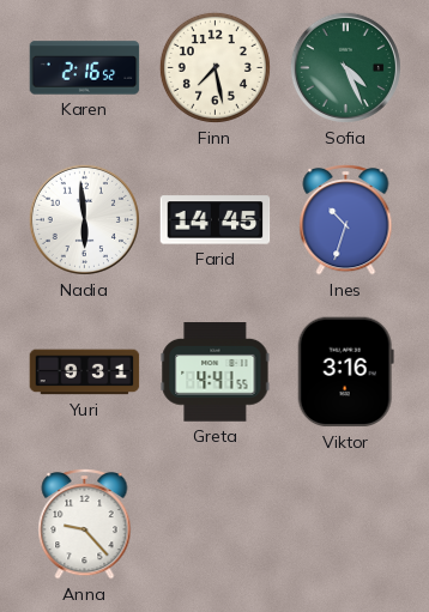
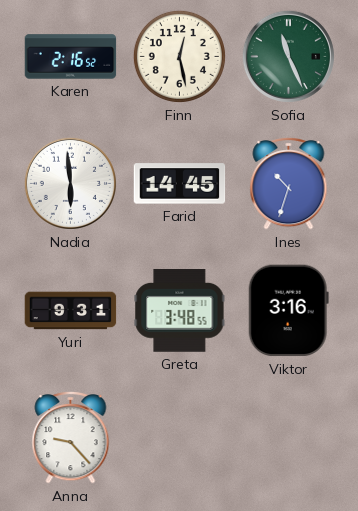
Finn: 7:28 -> 12:28
Sofia: 4:26 -> 11:26
Greta: 4:41 -> 3:48
